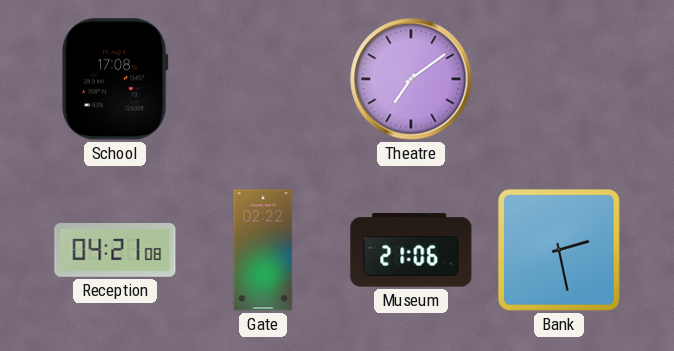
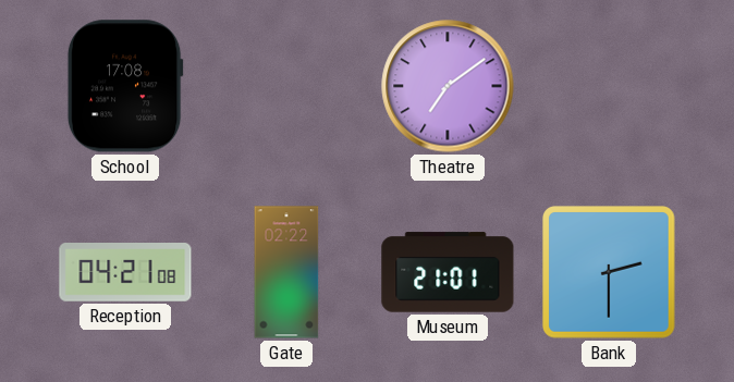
Museum: 21:06 -> 21:01
Bank: 2:28 -> 2:30
